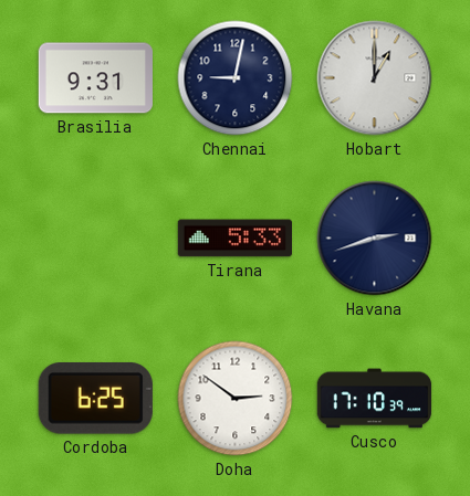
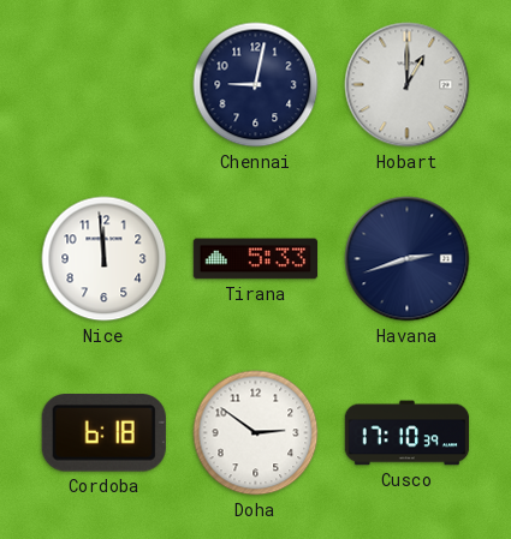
Brasilia: 9:31 -> none
Nice: none -> 11:59
Cordoba: 6:25 -> 6:18
